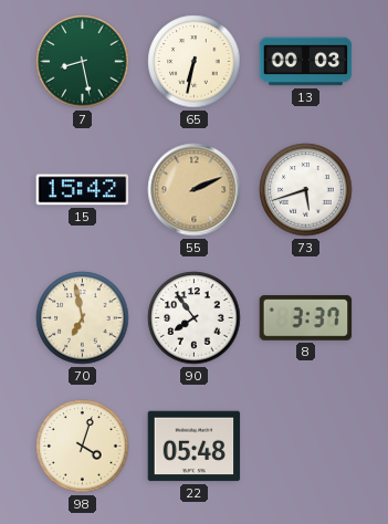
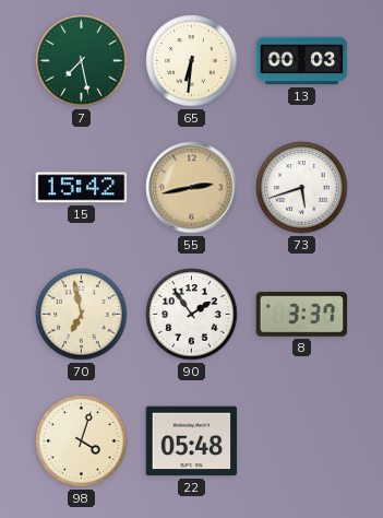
7: 8:28 -> 7:28
65: 6:32 -> 6:31
55: 2:11 -> 2:43
90: 7:54 -> 1:54
